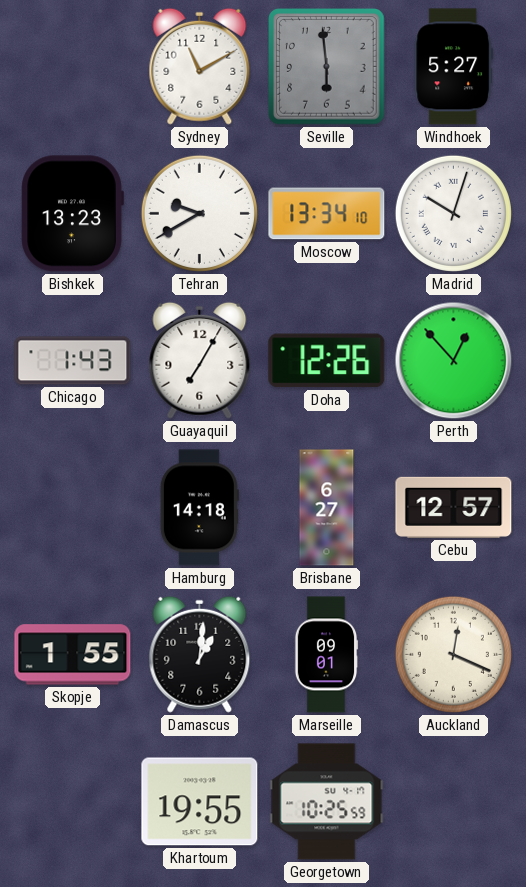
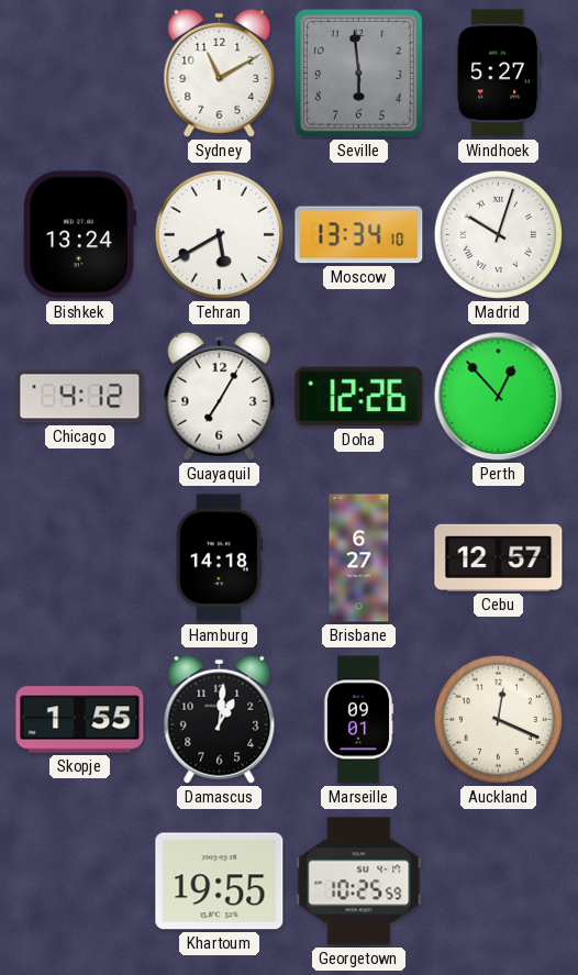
Bishkek: 13:23 -> 13:24
Tehran: 9:40 -> 5:40
Chicago: 1:43 -> 4:12
